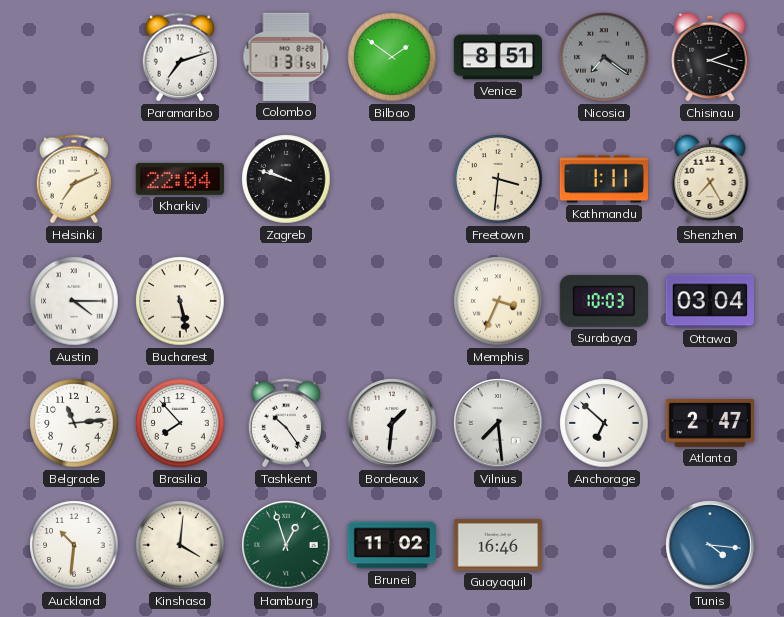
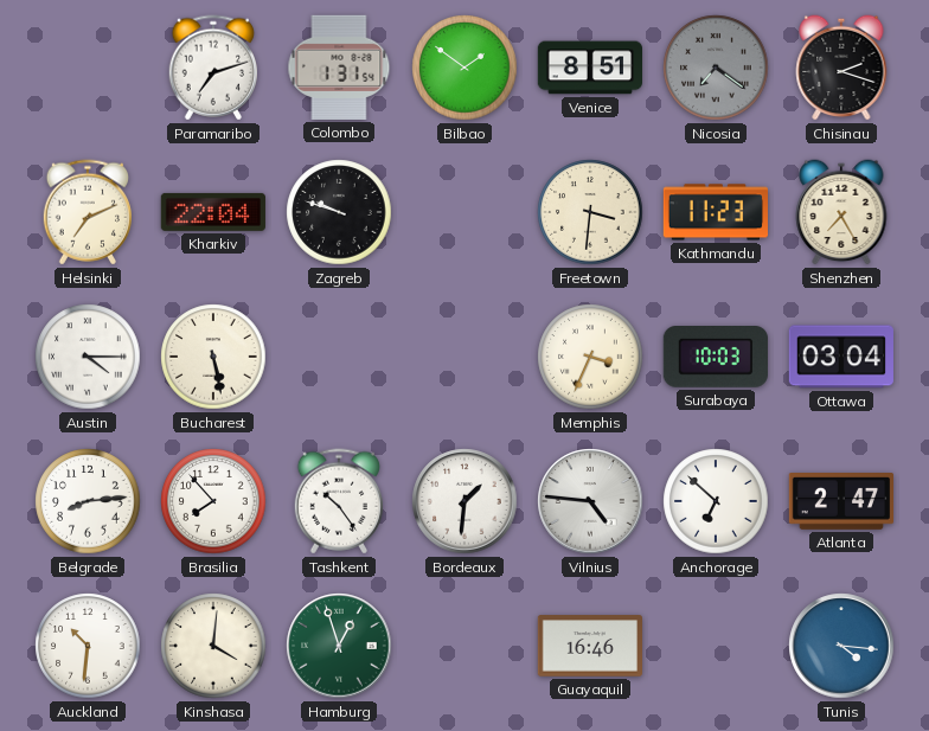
Kathmandu: 1:11 -> 11:23
Belgrade: 11:14 -> 8:14
Vilnius: 7:29 -> 4:46
Brunei: 11:02 -> none
